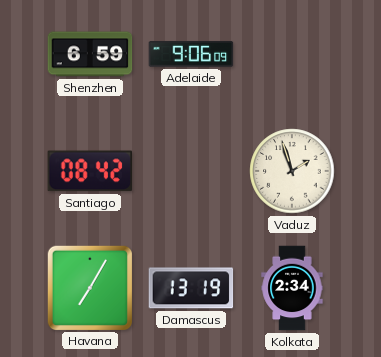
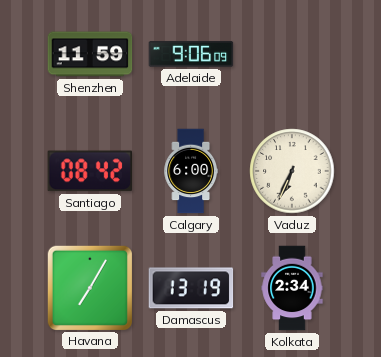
Shenzhen: 6:59 -> 11:59
Calgary: none -> 6:00
Vaduz: 1:57 -> 6:34
